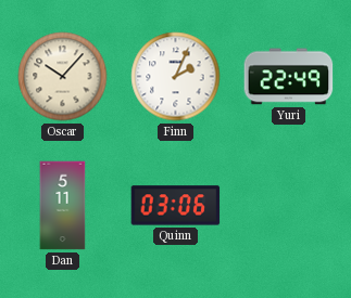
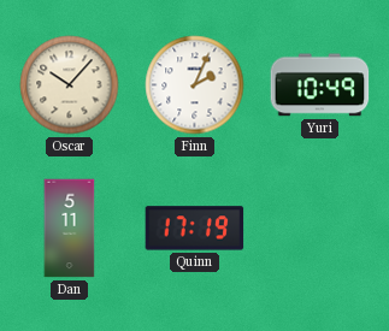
Yuri: 22:49 -> 10:49
Quinn: 03:06 -> 17:19
